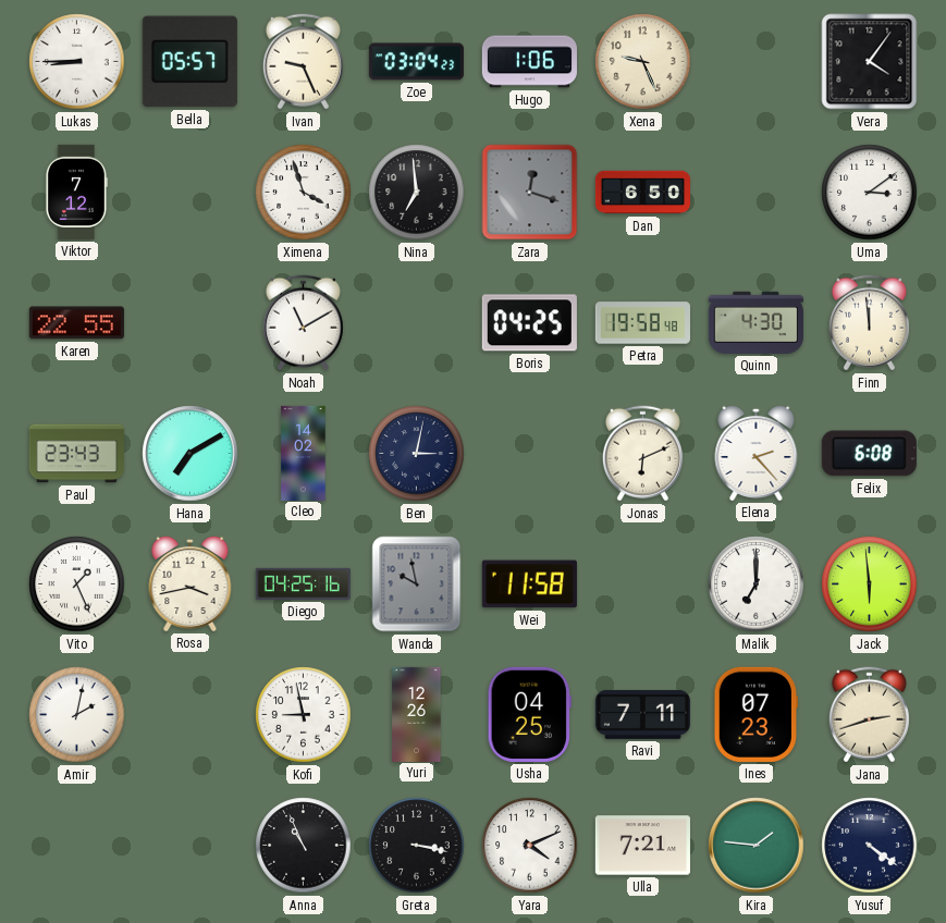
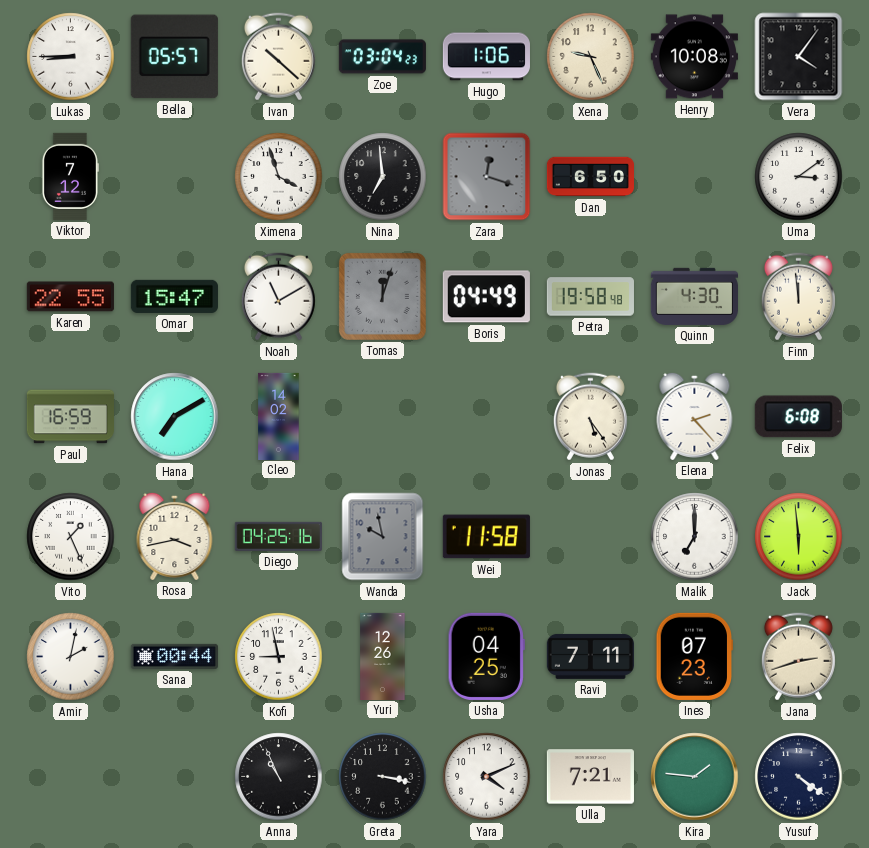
Ivan: 9:26 -> 10:22
Henry: none -> 10:08
Omar: none -> 15:47
Tomas: none -> 12:03
Boris: 04:25 -> 04:49
Paul: 23:43 -> 16:59
Ben: 3:02 -> none
Jonas: 6:11 -> 5:24
Sana: none -> 00:44
